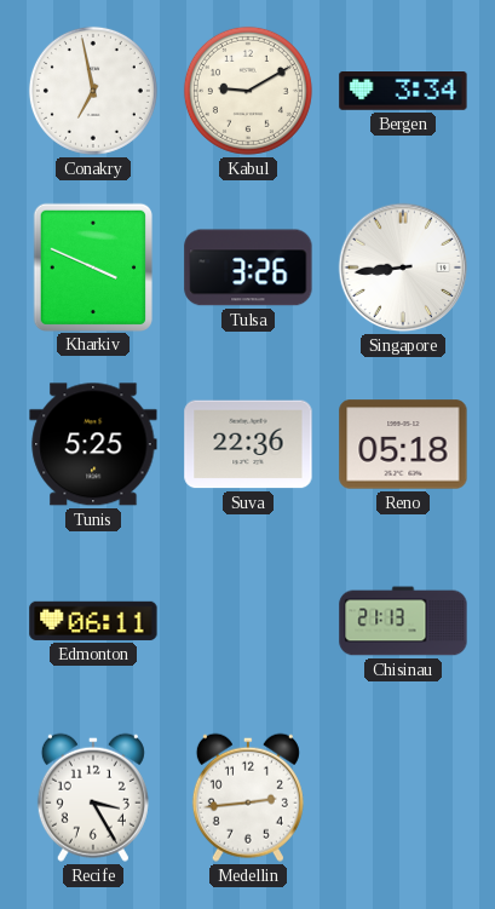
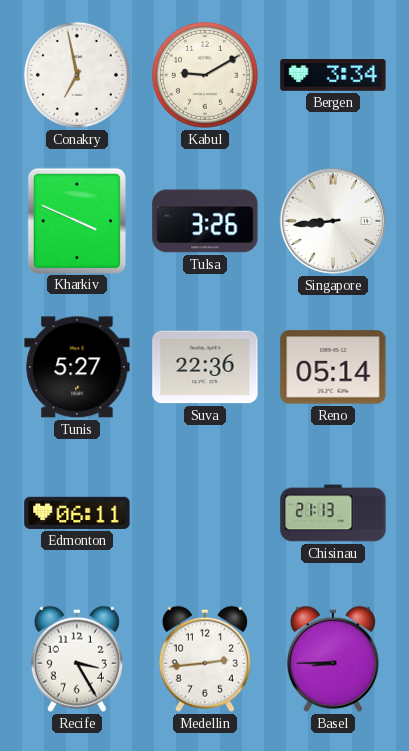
Tunis: 5:25 -> 5:27
Reno: 05:18 -> 05:14
Basel: none -> 8:45
